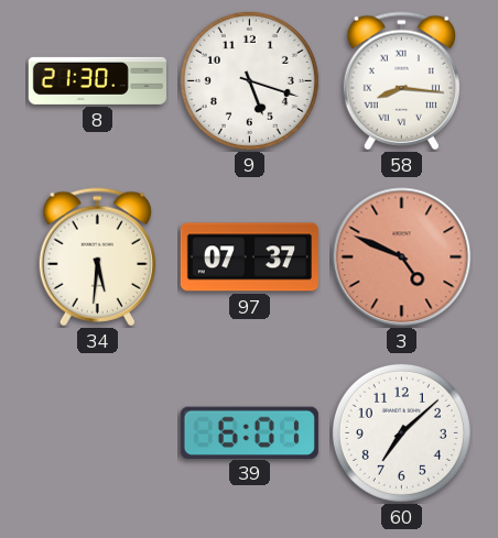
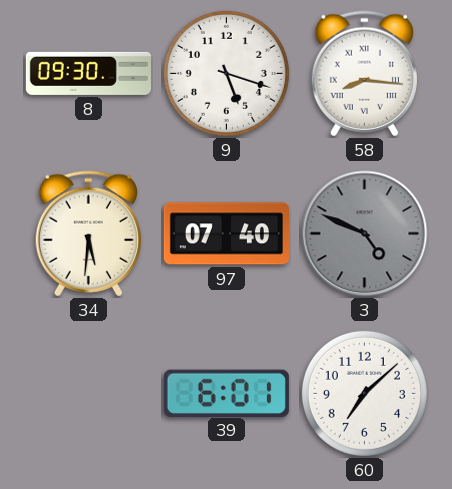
8: 21:30 -> 09:30
97: 07:37 -> 07:40
3 dial: salmon -> grey
